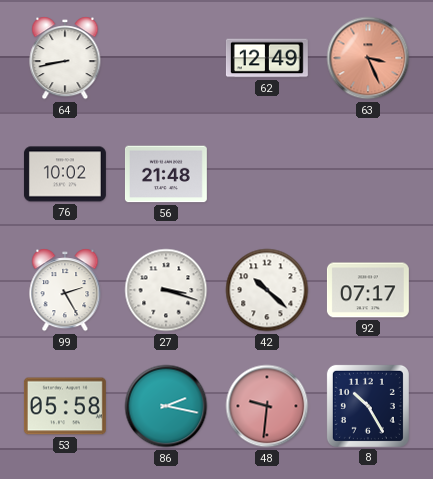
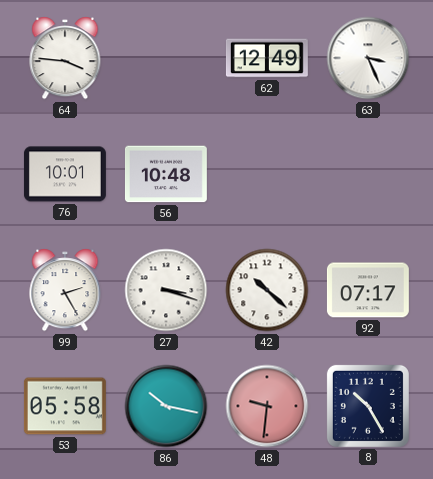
64: 8:43 -> 3:46
63 dial: salmon -> white
76: 10:02 -> 10:01
56: 21:48 -> 10:48
86: 2:17 -> 10:17
